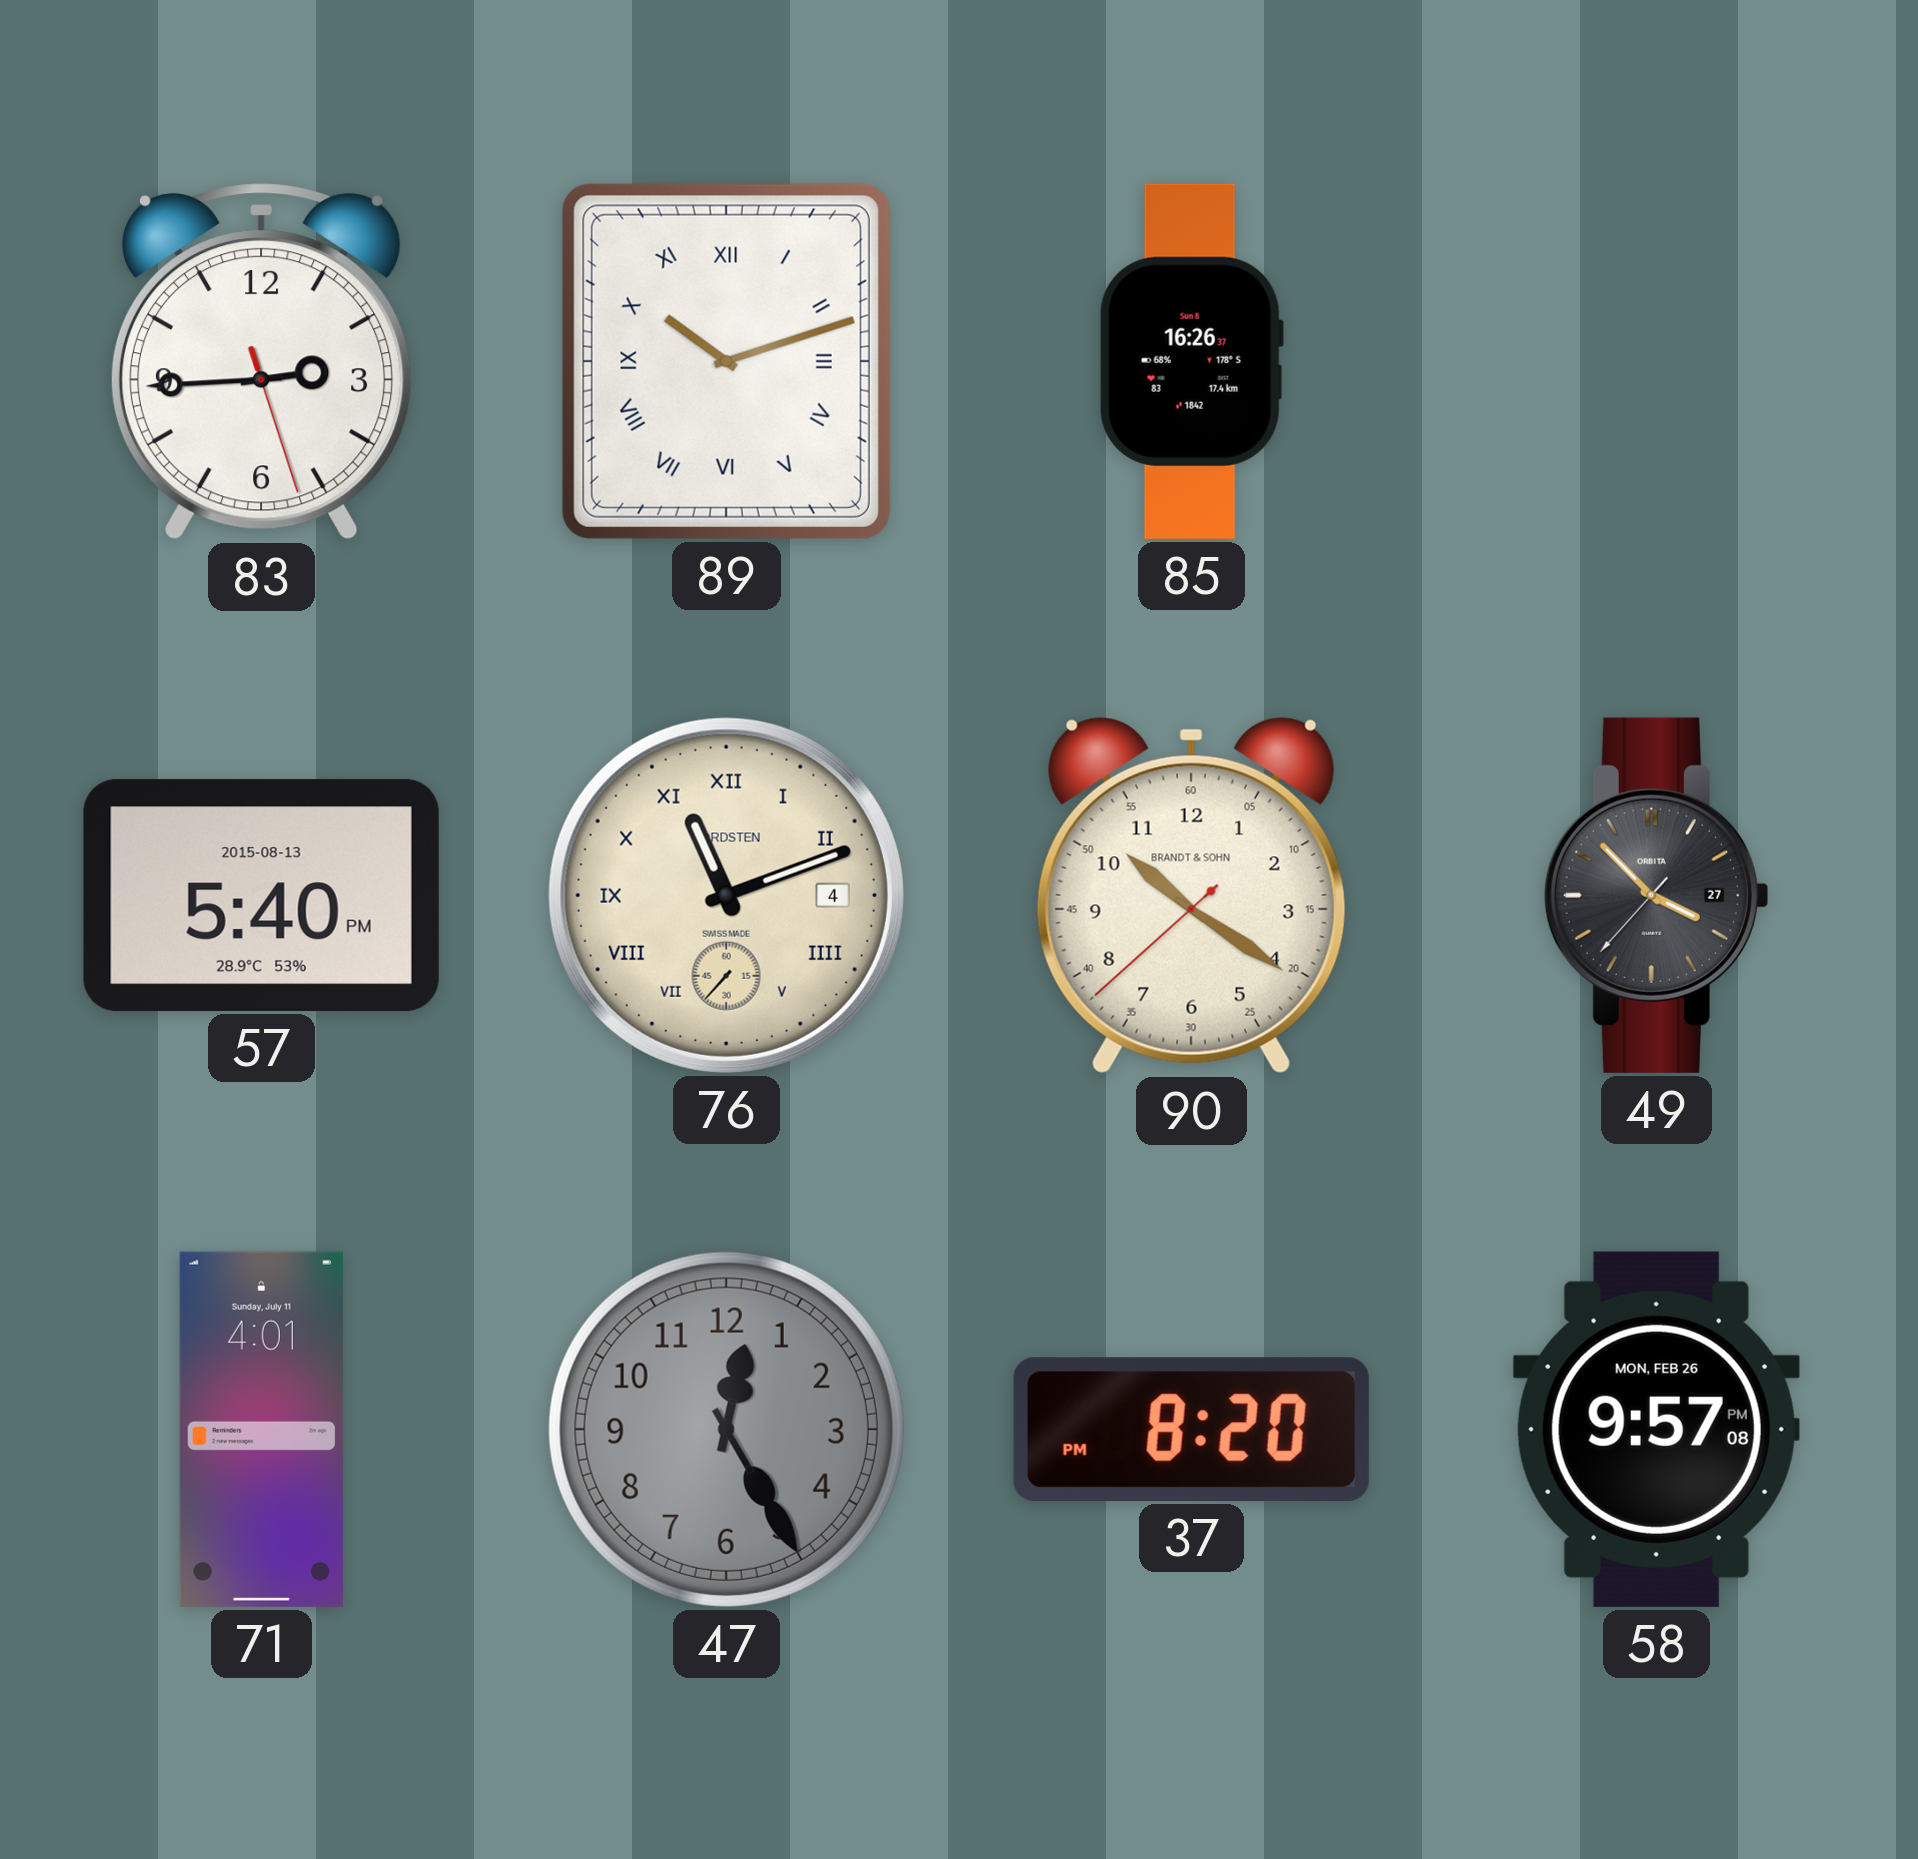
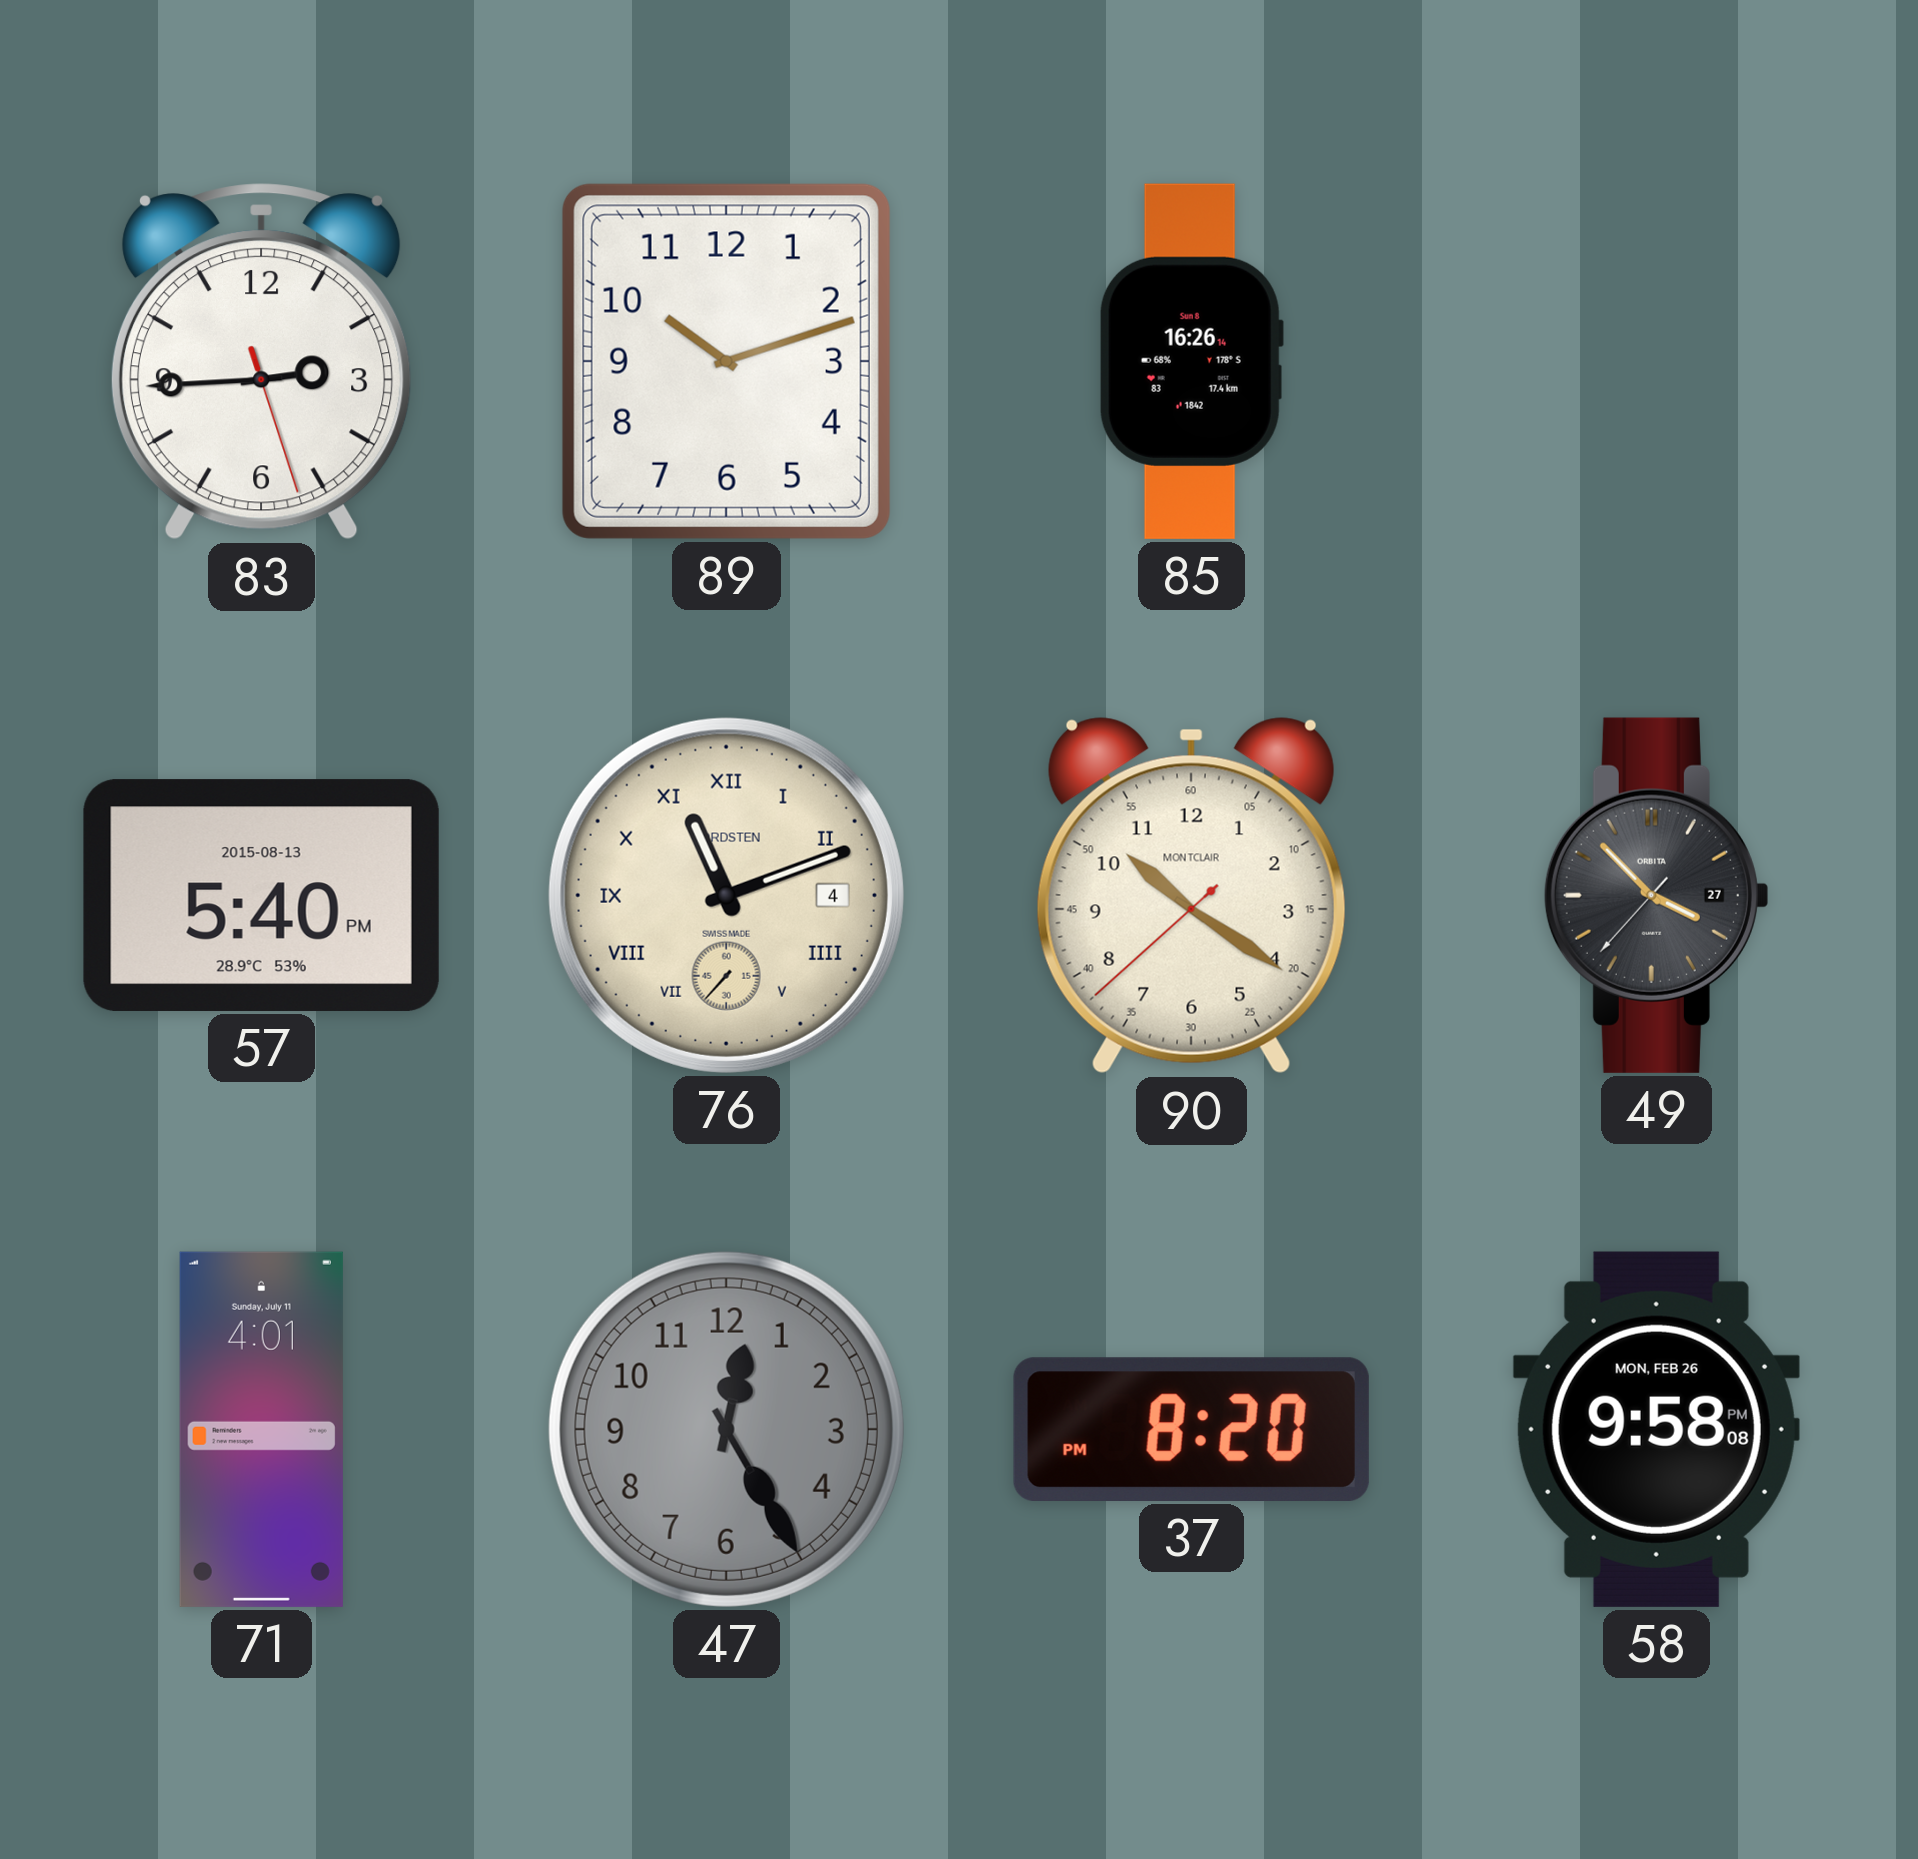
89 numerals: Roman -> Arabic
85: 16:26:37 -> 16:26:14
90 brand: BRANDT & SOHN -> MONTCLAIR
58: 9:57 -> 9:58
